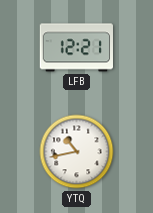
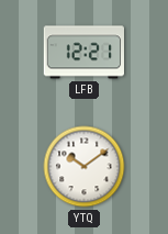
YTQ: 10:43 -> 10:09
